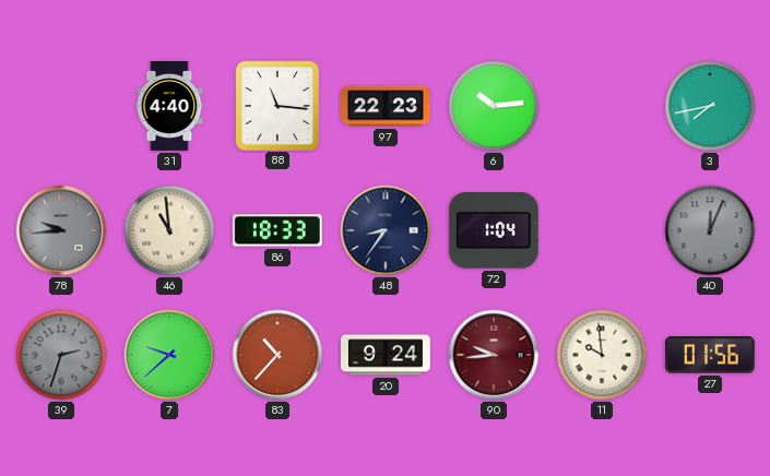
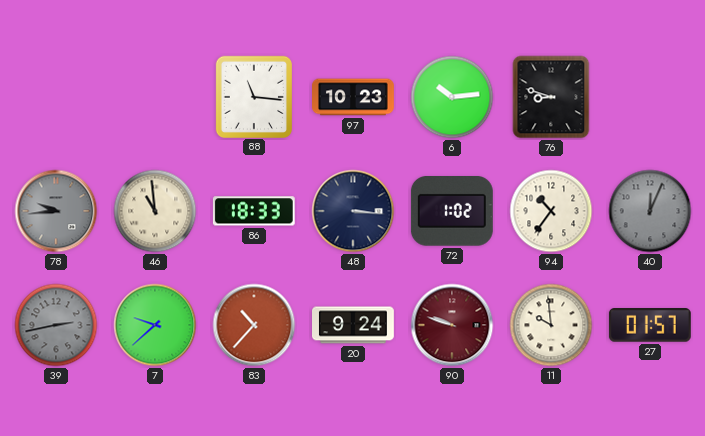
31: 4:40 -> none
97: 22:23 -> 10:23
76: none -> 8:48
3: 7:43 -> none
48: 8:36 -> 3:16
72: 1:04 -> 1:02
94: none -> 10:36
39: 2:33 -> 2:43
90: 9:44 -> 9:48
27: 01:56 -> 01:57
